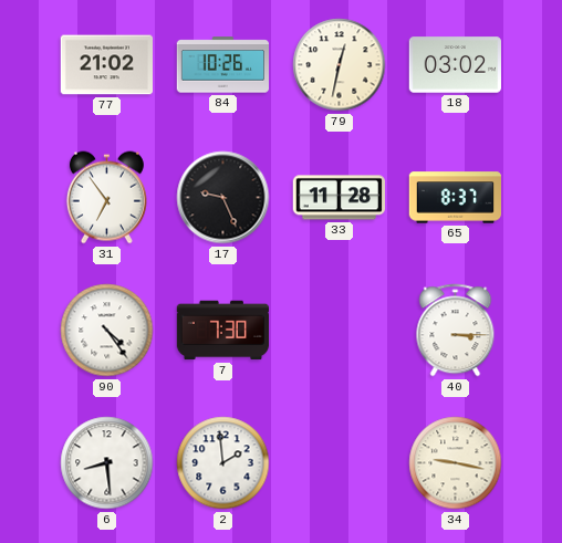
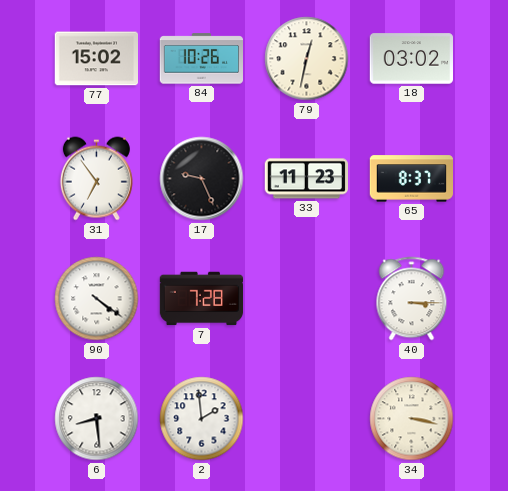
77: 21:02 -> 15:02
33: 11:28 -> 11:23
90: 4:24 -> 4:21
7: 7:30 -> 7:28
34: 9:17 -> 3:17
